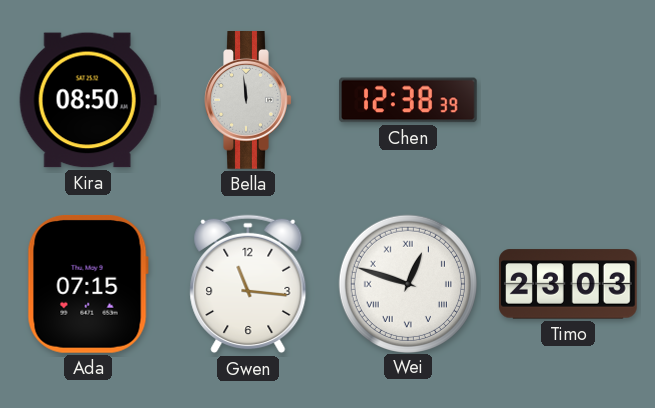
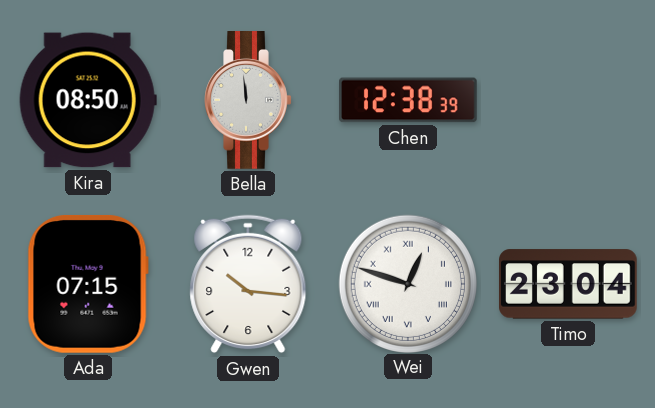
Gwen: 11:16 -> 10:16
Timo: 23:03 -> 23:04
